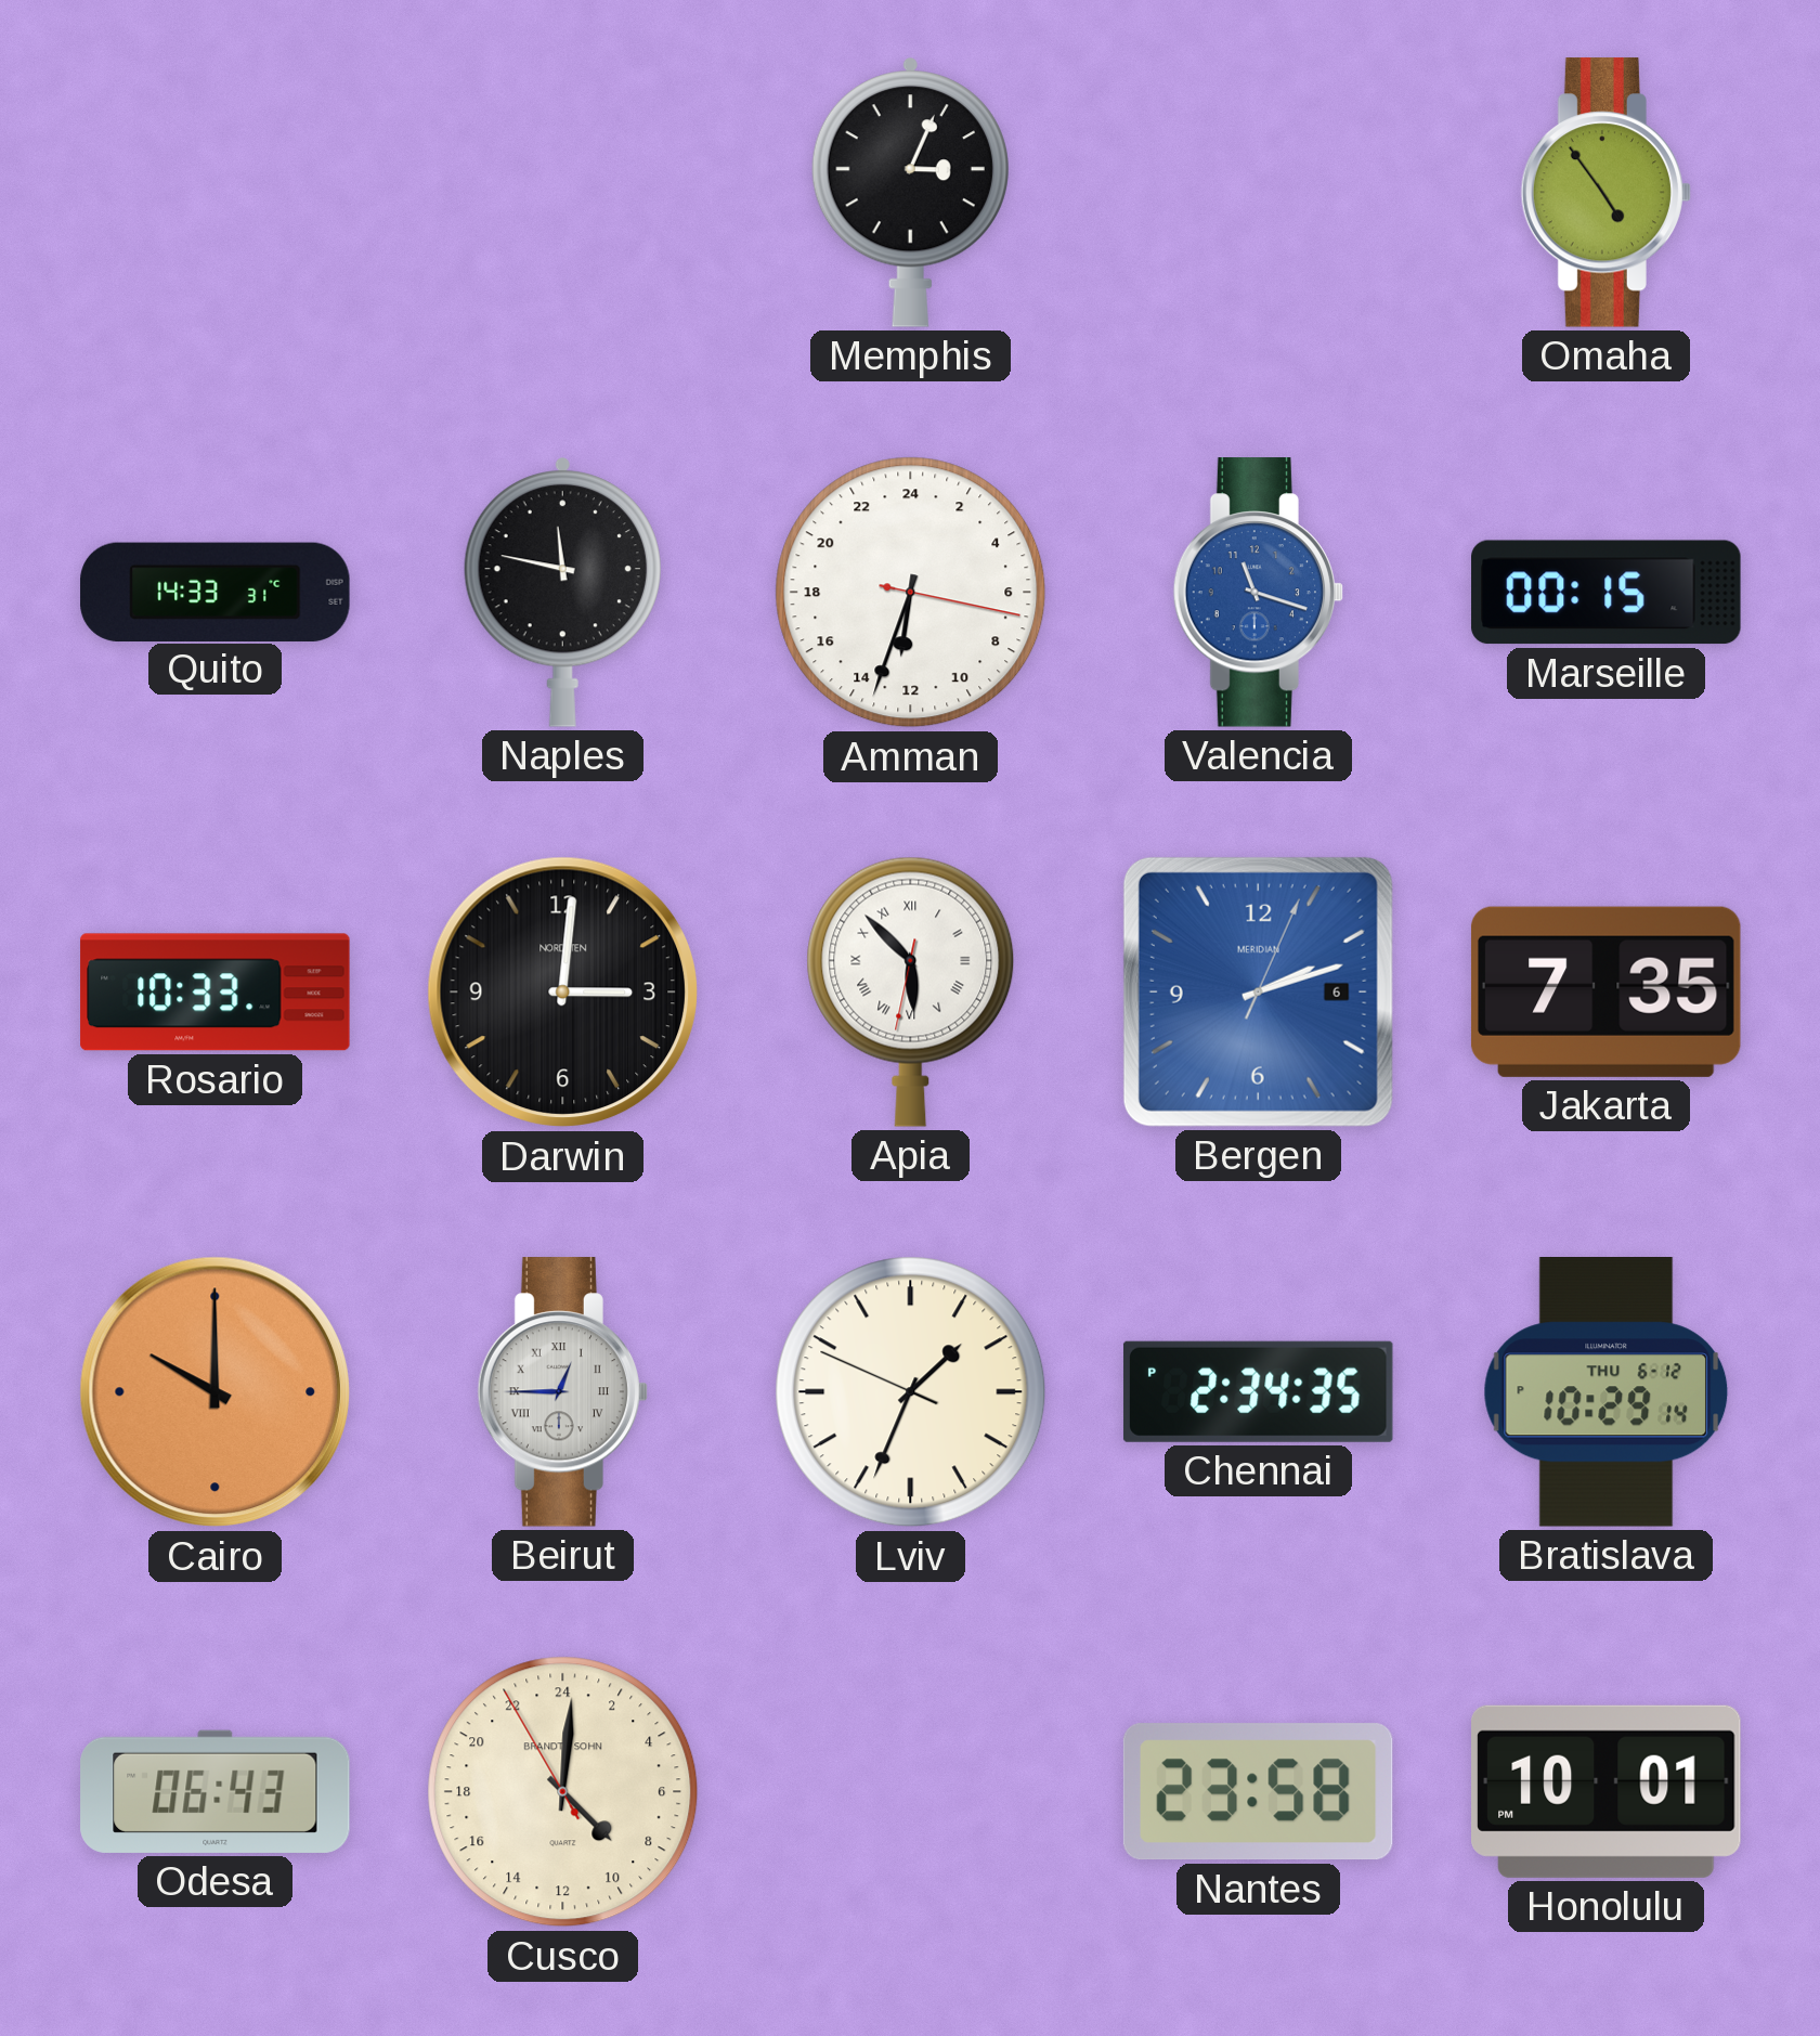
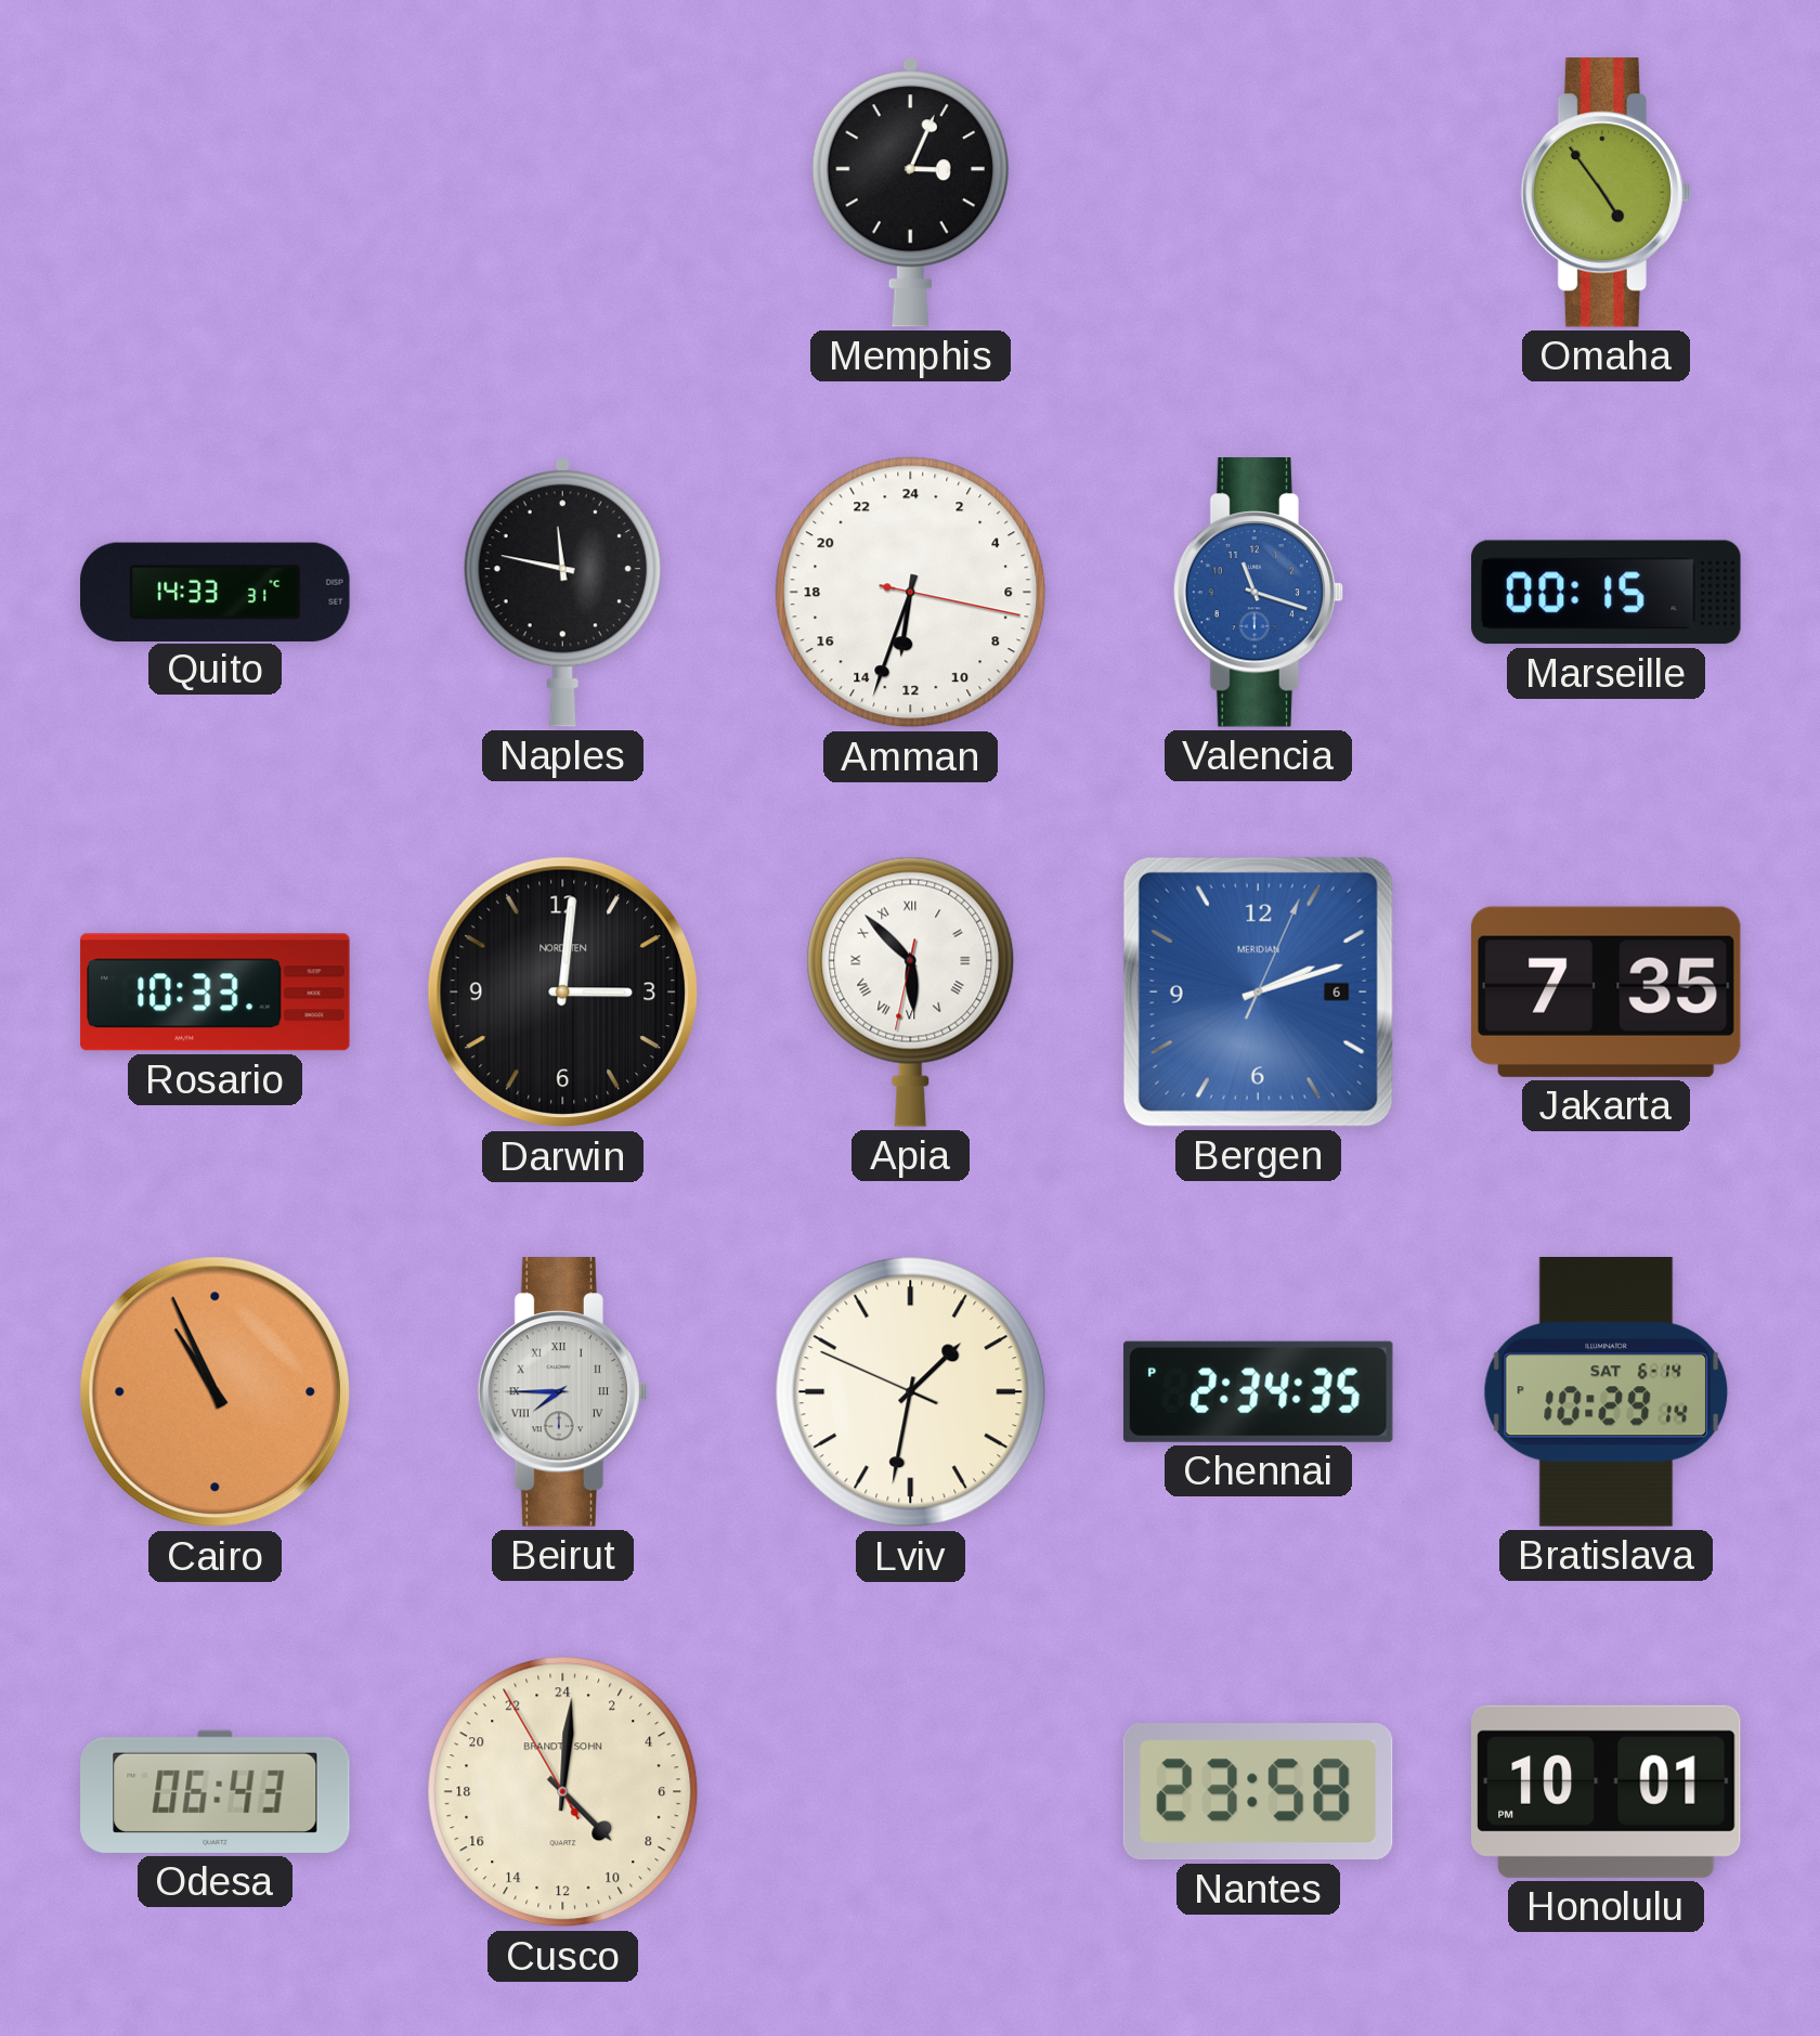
Cairo: 10:00 -> 10:56
Beirut: 12:45 -> 7:45
Lviv: 1:33 -> 1:31
Bratislava date: THU 6-12 -> SAT 6-14
